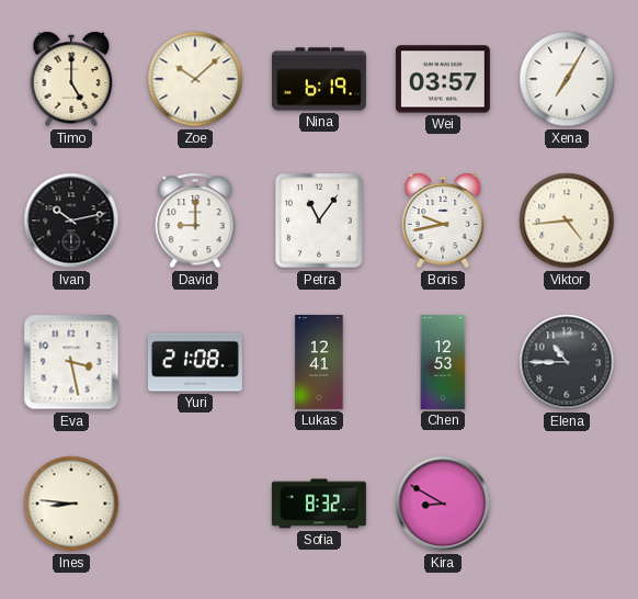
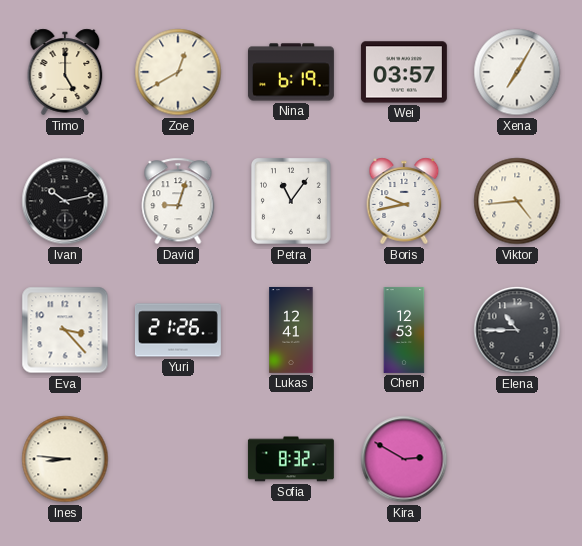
Zoe: 10:08 -> 12:40
David: 9:00 -> 9:03
Eva: 3:28 -> 3:23
Yuri: 21:08 -> 21:26
Kira: 8:50 -> 2:50
